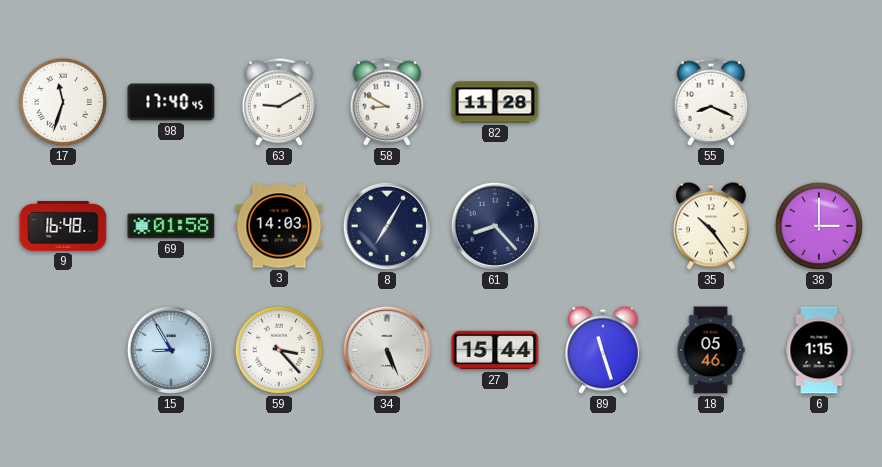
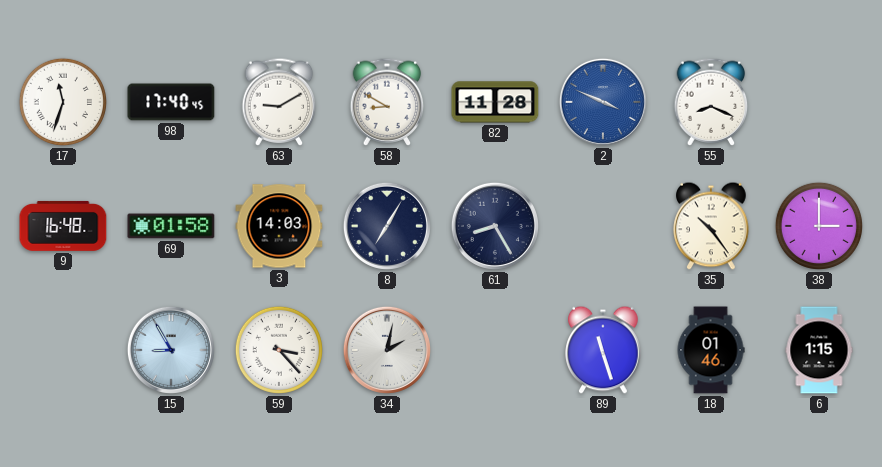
2: none -> 3:49
61: 8:23 -> 8:25
34: 5:26 -> 2:02
27: 15:44 -> none
18: 05:46 -> 01:46
